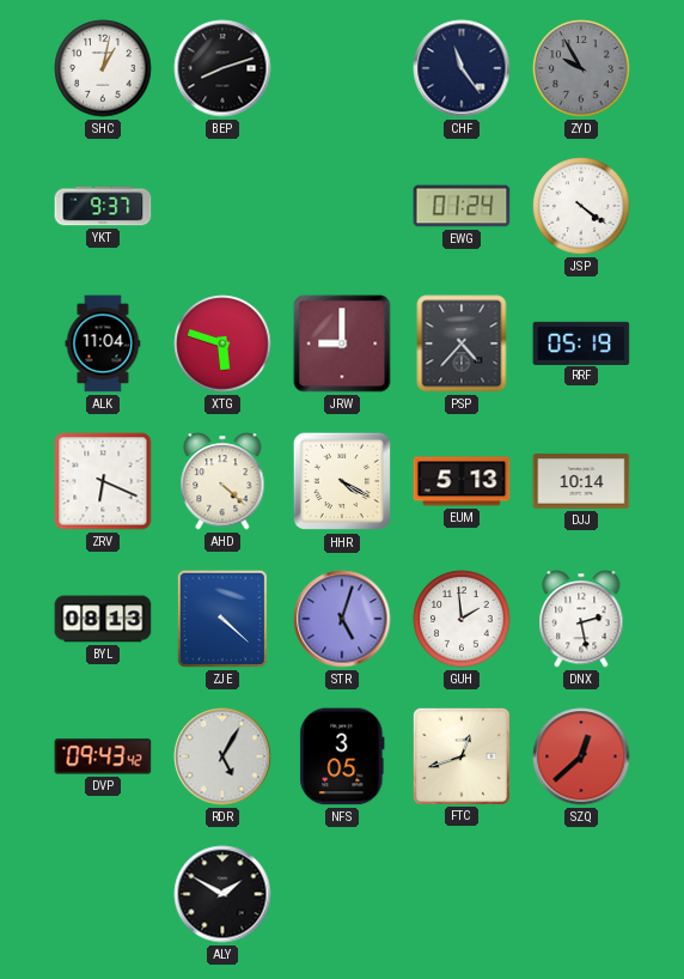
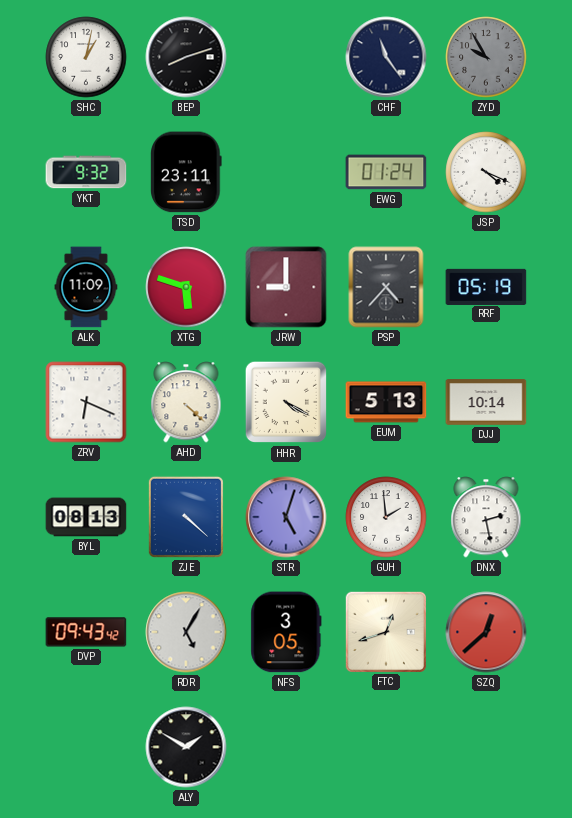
YKT: 9:37 -> 9:32
TSD: none -> 23:11
JSP: 4:21 -> 4:19
ALK: 11:04 -> 11:09
